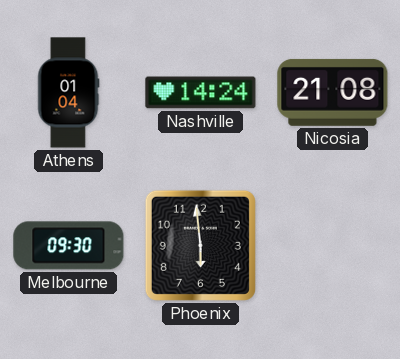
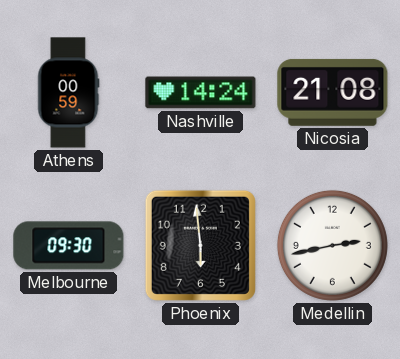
Athens: 01:04 -> 00:59
Medellin: none -> 2:43
